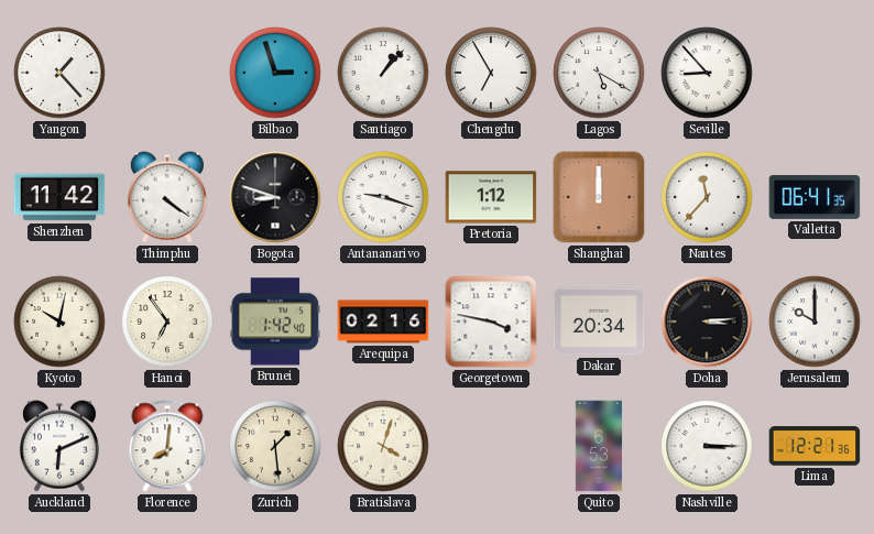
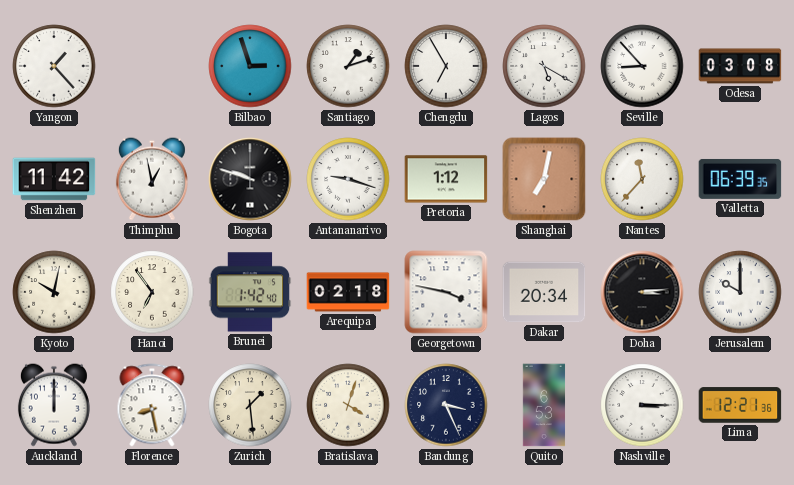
Santiago: 1:07 -> 1:12
Odesa: none -> 03:08
Thimphu: 4:21 -> 12:58
Bogota: 8:48 -> 9:48
Shanghai: 12:00 -> 7:02
Valletta: 06:41 -> 06:39
Arequipa: 02:16 -> 02:18
Auckland: 6:11 -> 12:00
Florence: 8:01 -> 8:28
Bandung: none -> 3:26
